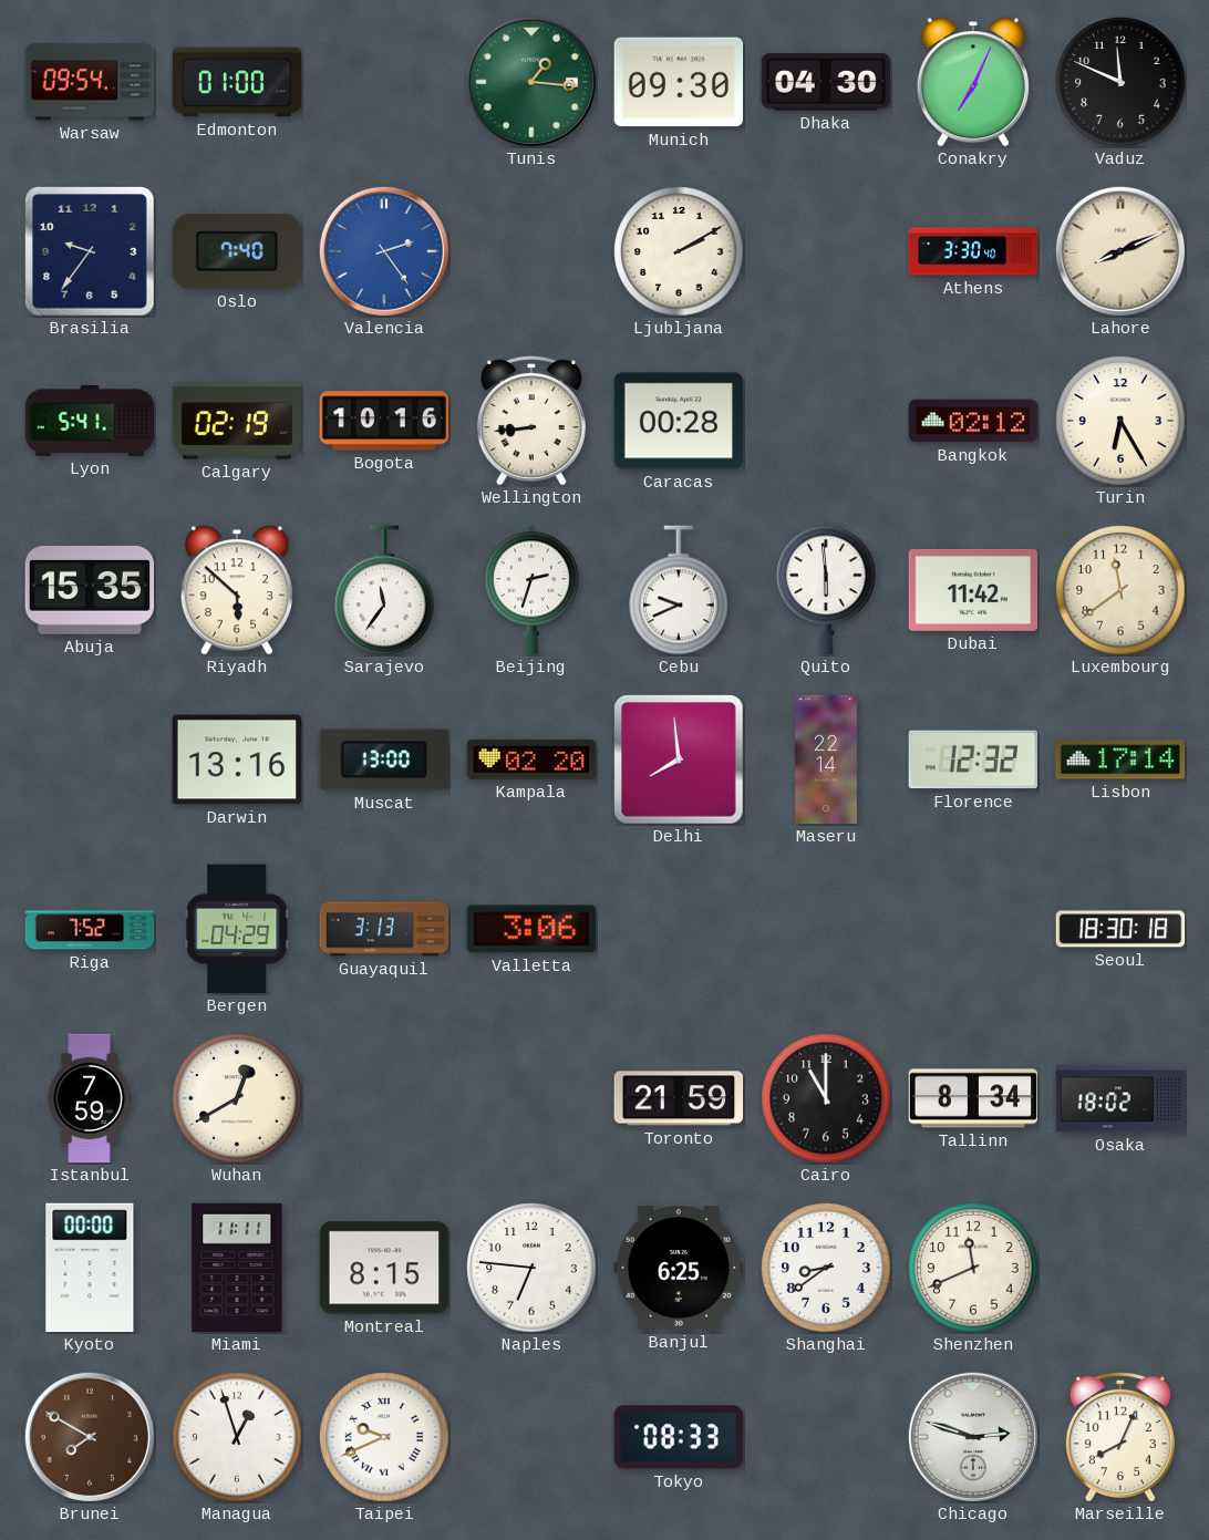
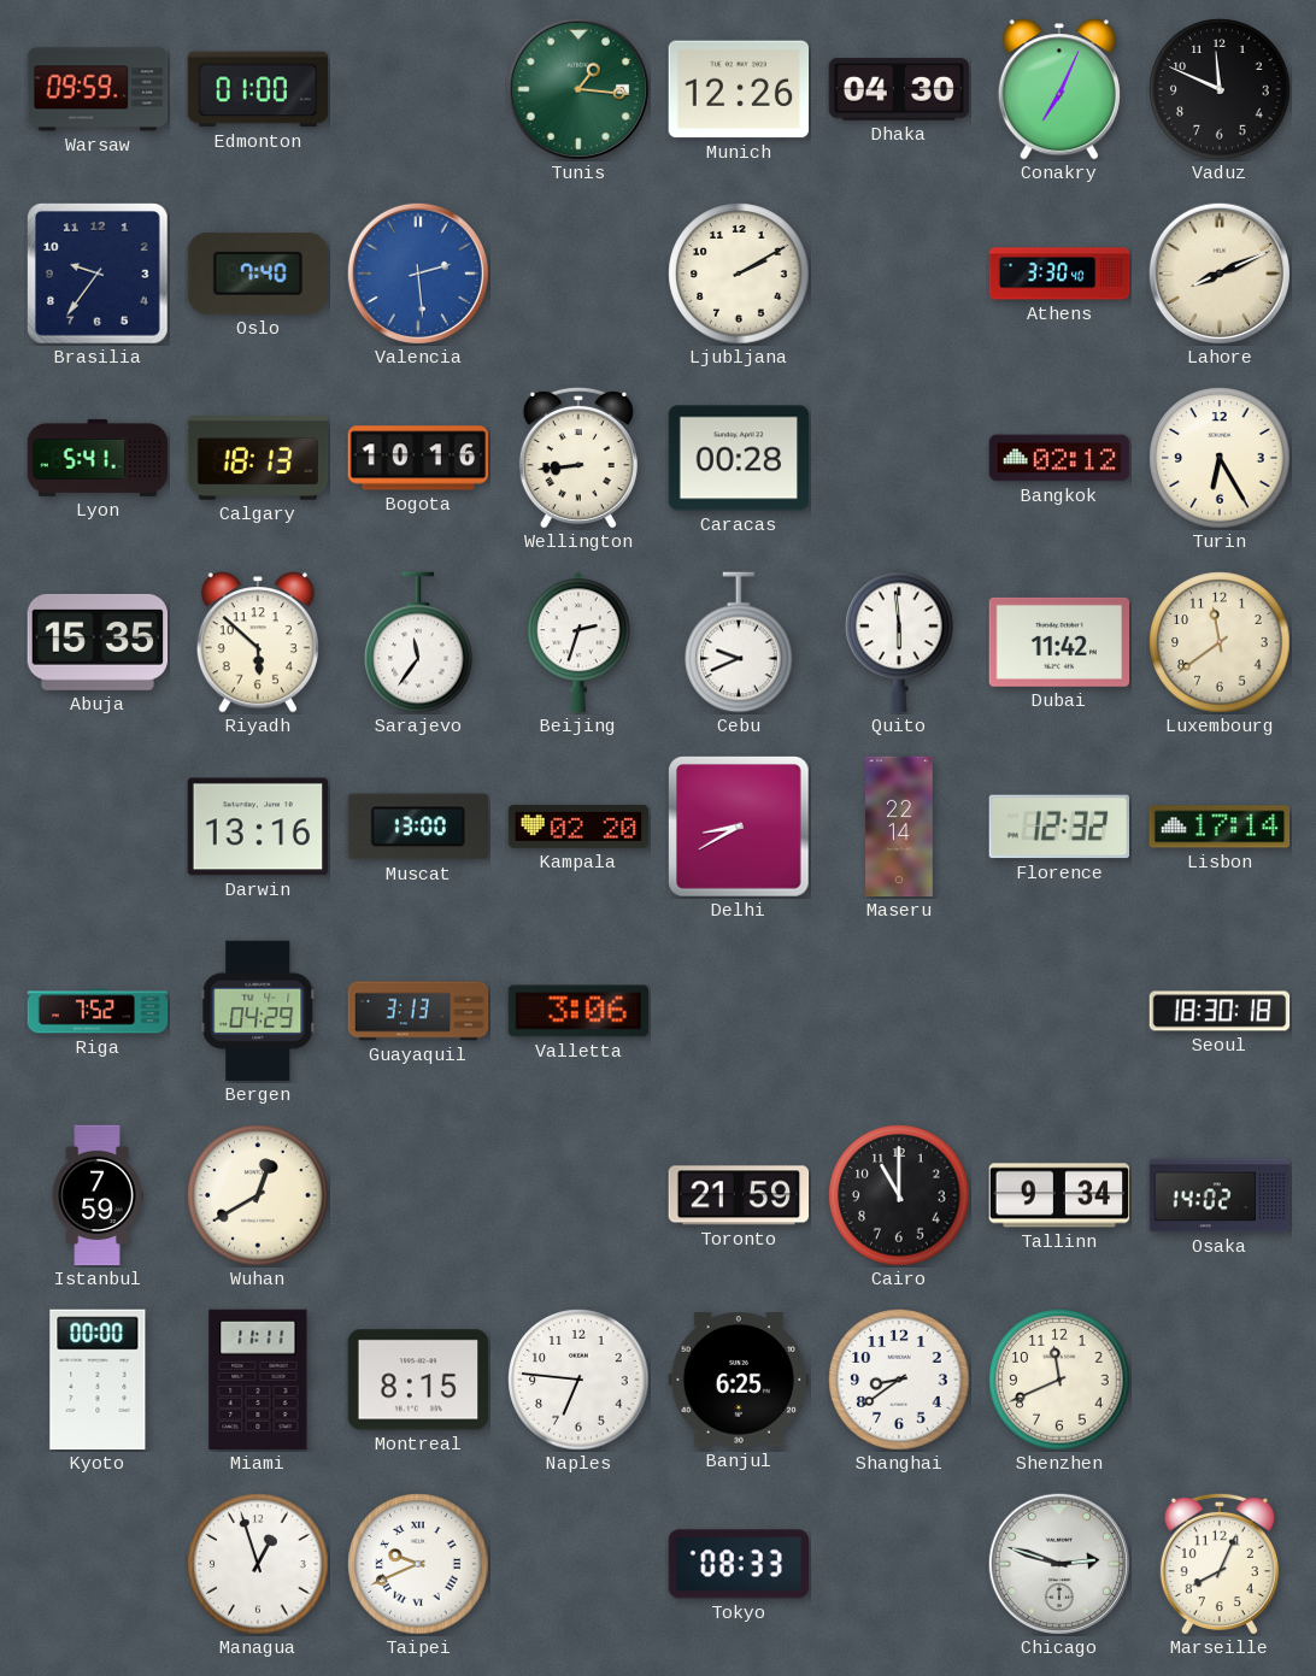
Warsaw: 09:54 -> 09:59
Munich: 09:30 -> 12:26
Valencia: 2:24 -> 2:29
Calgary: 02:19 -> 18:13
Delhi: 7:59 -> 8:40
Tallinn: 8:34 -> 9:34
Osaka: 18:02 -> 14:02
Brunei: 7:50 -> none
